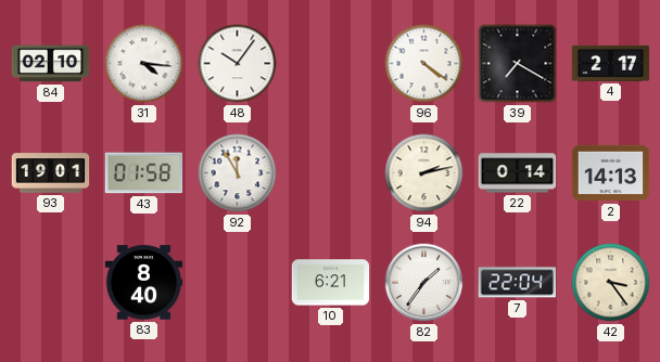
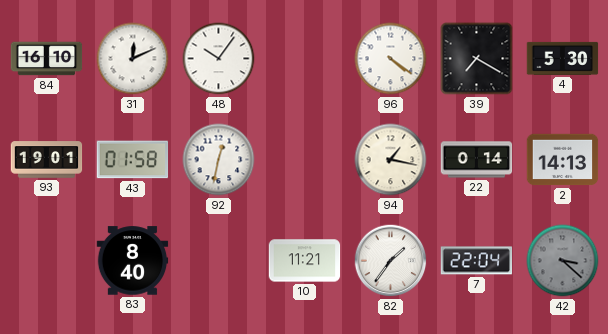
84: 02:10 -> 16:10
31: 4:16 -> 12:11
4: 2:17 -> 5:30
92: 11:55 -> 12:32
94: 2:13 -> 1:17
10: 6:21 -> 11:21
42: 3:24 -> 3:22
42 dial: cream -> grey
